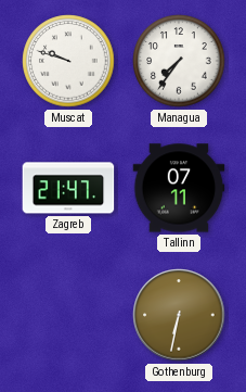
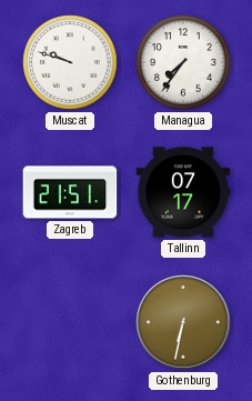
Zagreb: 21:47 -> 21:51
Tallinn: 07:11 -> 07:17
